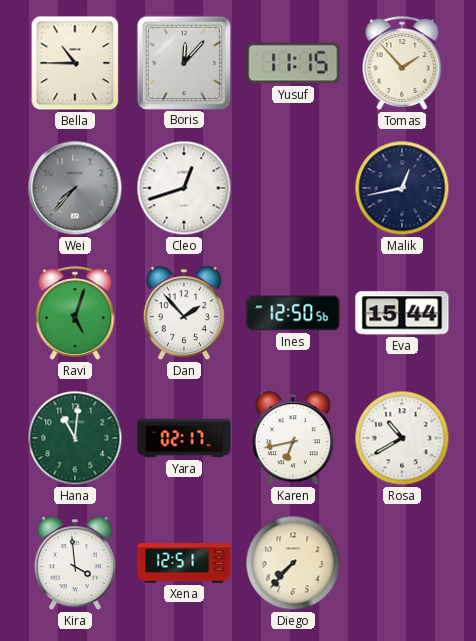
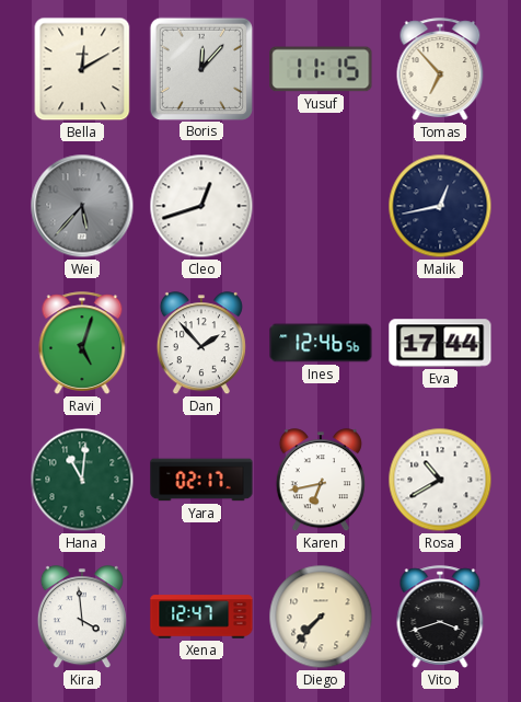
Bella: 10:45 -> 12:10
Tomas: 1:53 -> 6:53
Wei: 7:37 -> 5:37
Ines: 12:50 -> 12:46
Eva: 15:44 -> 17:44
Xena: 12:51 -> 12:47
Vito: none -> 3:42
